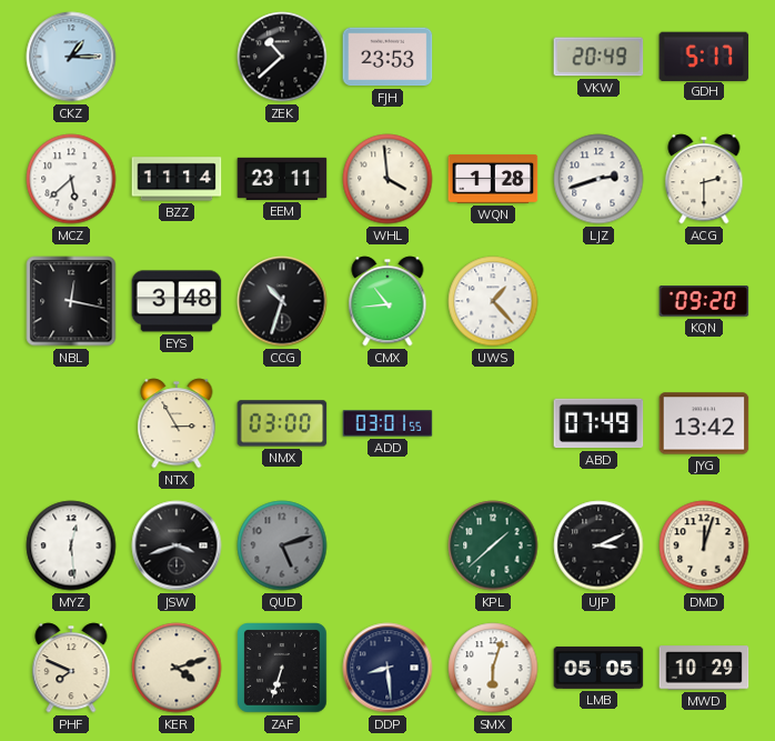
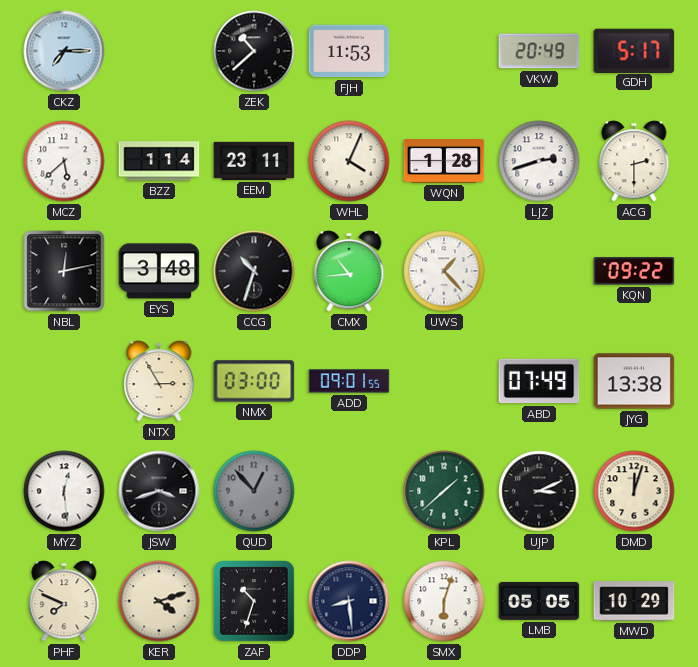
CKZ: 1:15 -> 7:15
FJH: 23:53 -> 11:53
BZZ: 11:14 -> 1:14
WHL: 3:59 -> 4:04
NBL: 12:17 -> 12:13
KQN: 09:20 -> 09:22
ADD: 03:01 -> 09:01
JYG: 13:42 -> 13:38
QUD: 5:12 -> 12:53
ZAF: 6:33 -> 10:33
